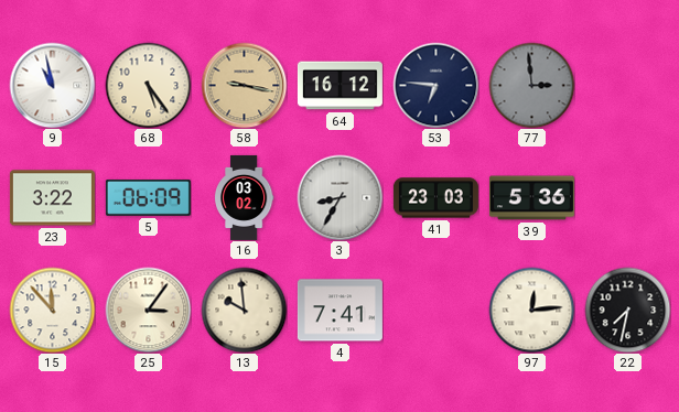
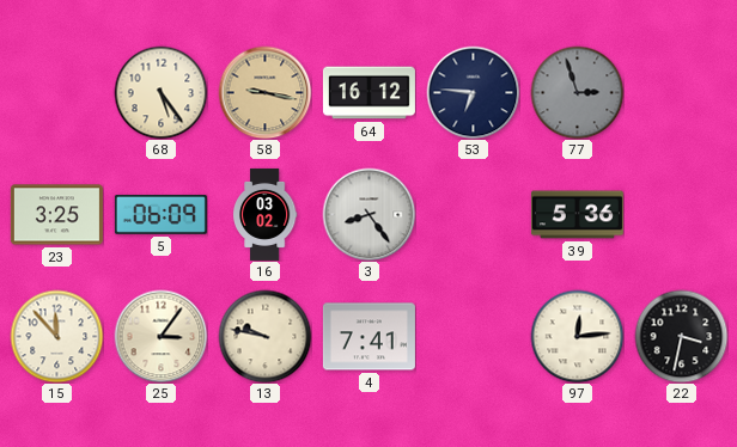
9: 10:58 -> none
77: 2:59 -> 2:57
23: 3:22 -> 3:25
3: 8:35 -> 8:24
41: 23:03 -> none
13: 9:59 -> 9:47
22: 7:32 -> 3:32
